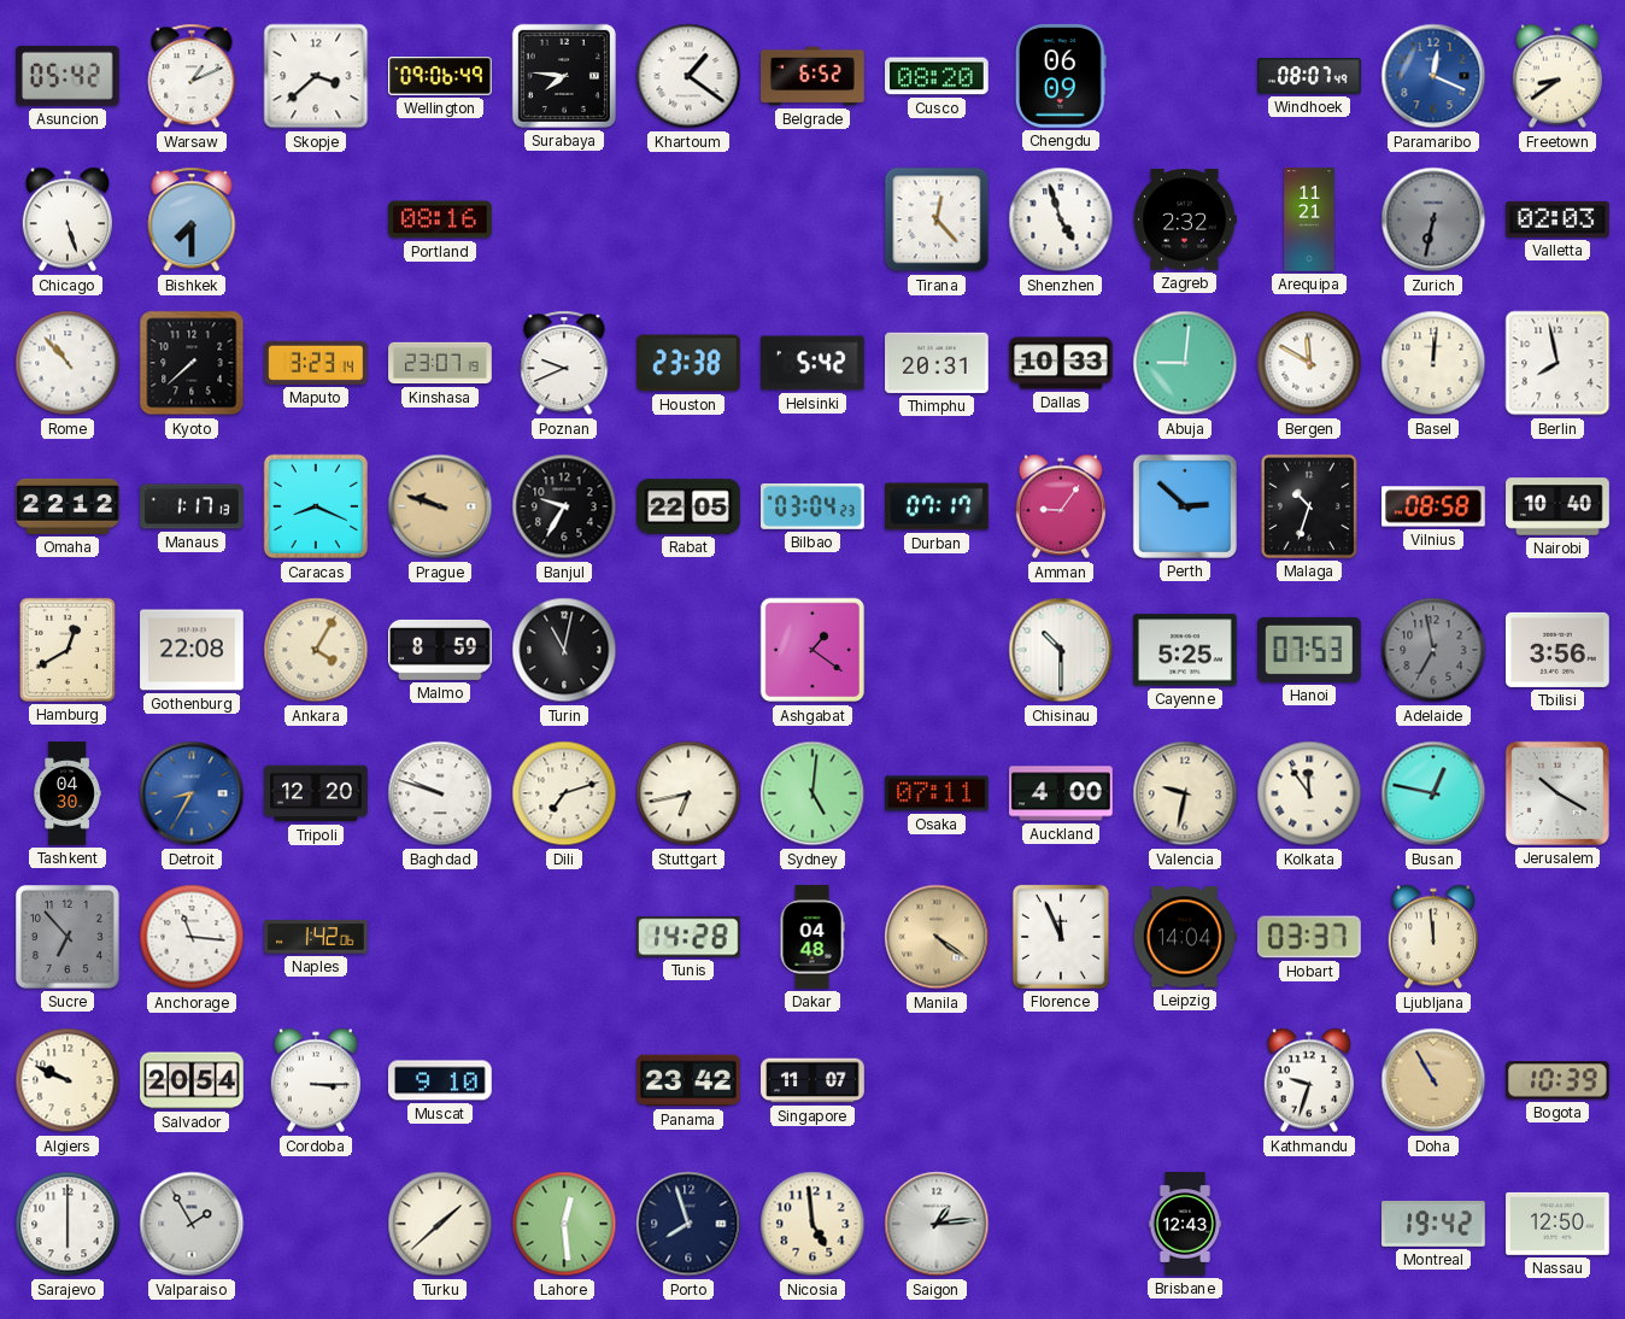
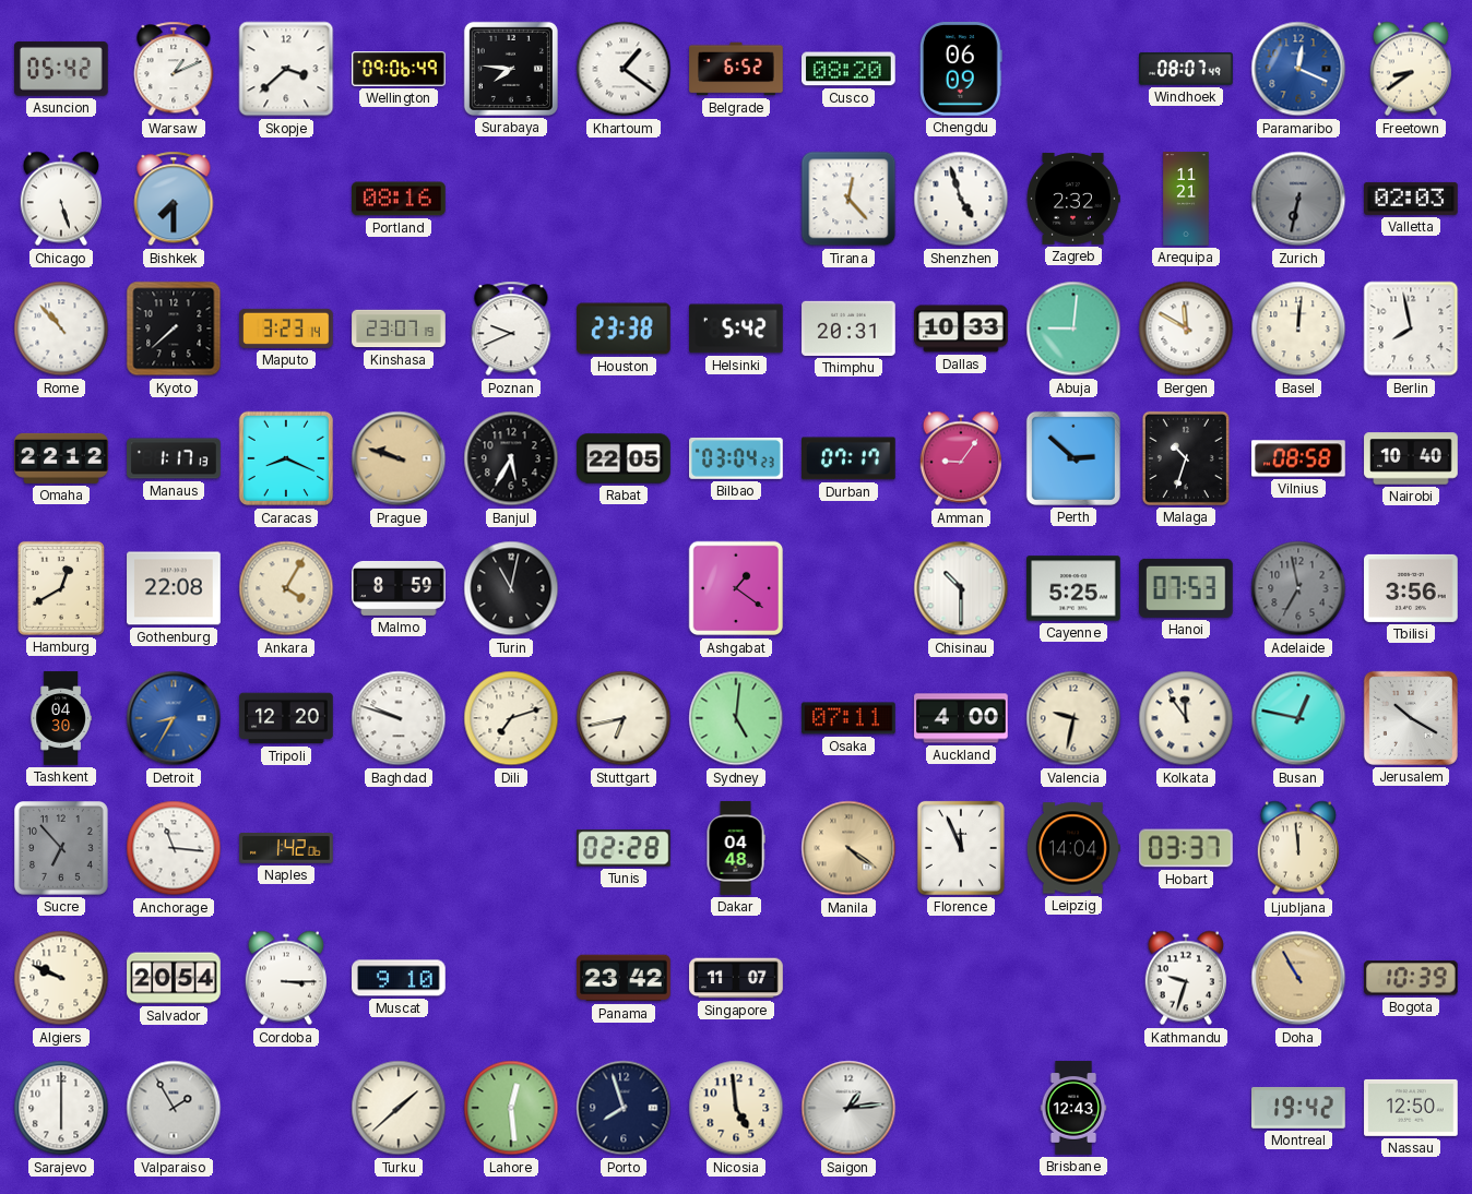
Banjul: 9:35 -> 5:35
Tunis: 14:28 -> 02:28
